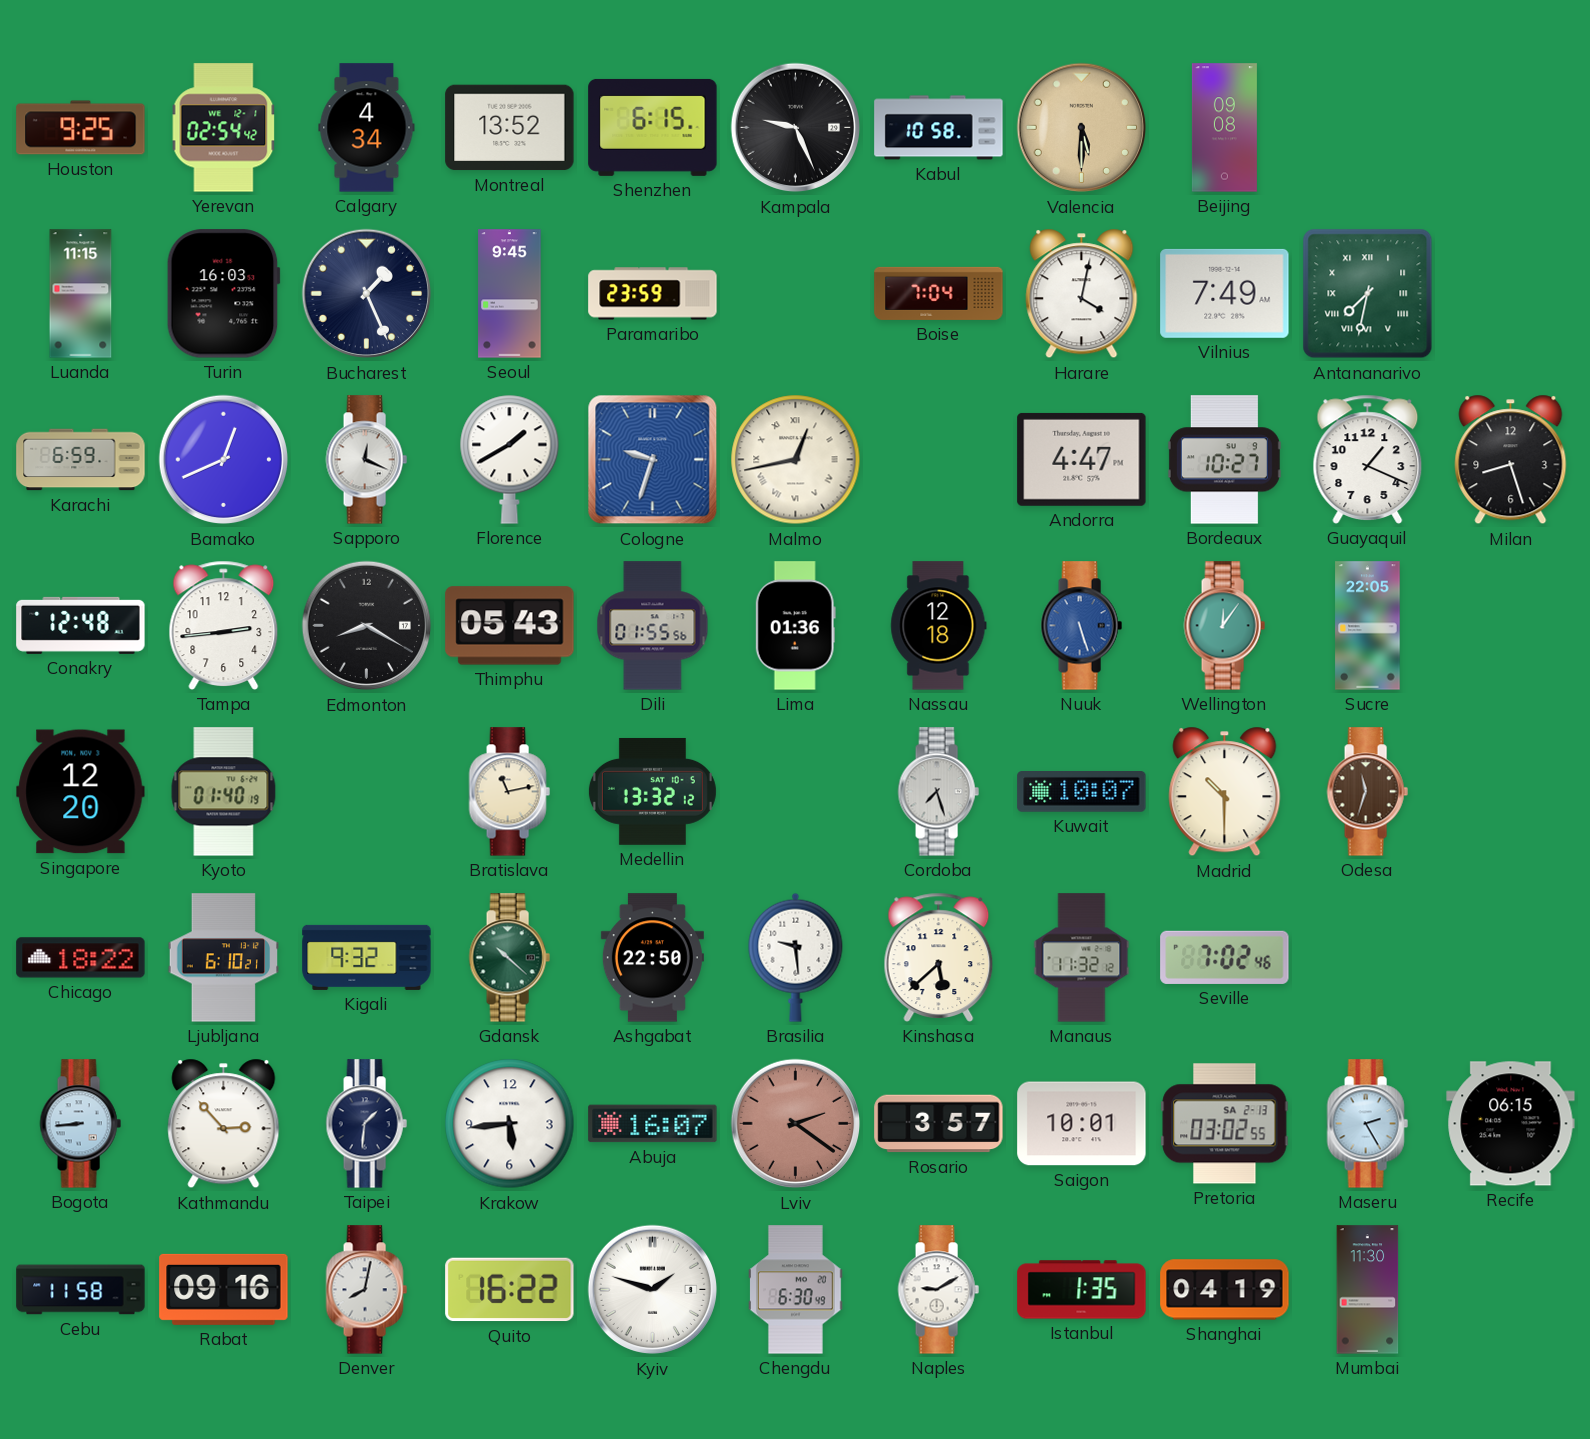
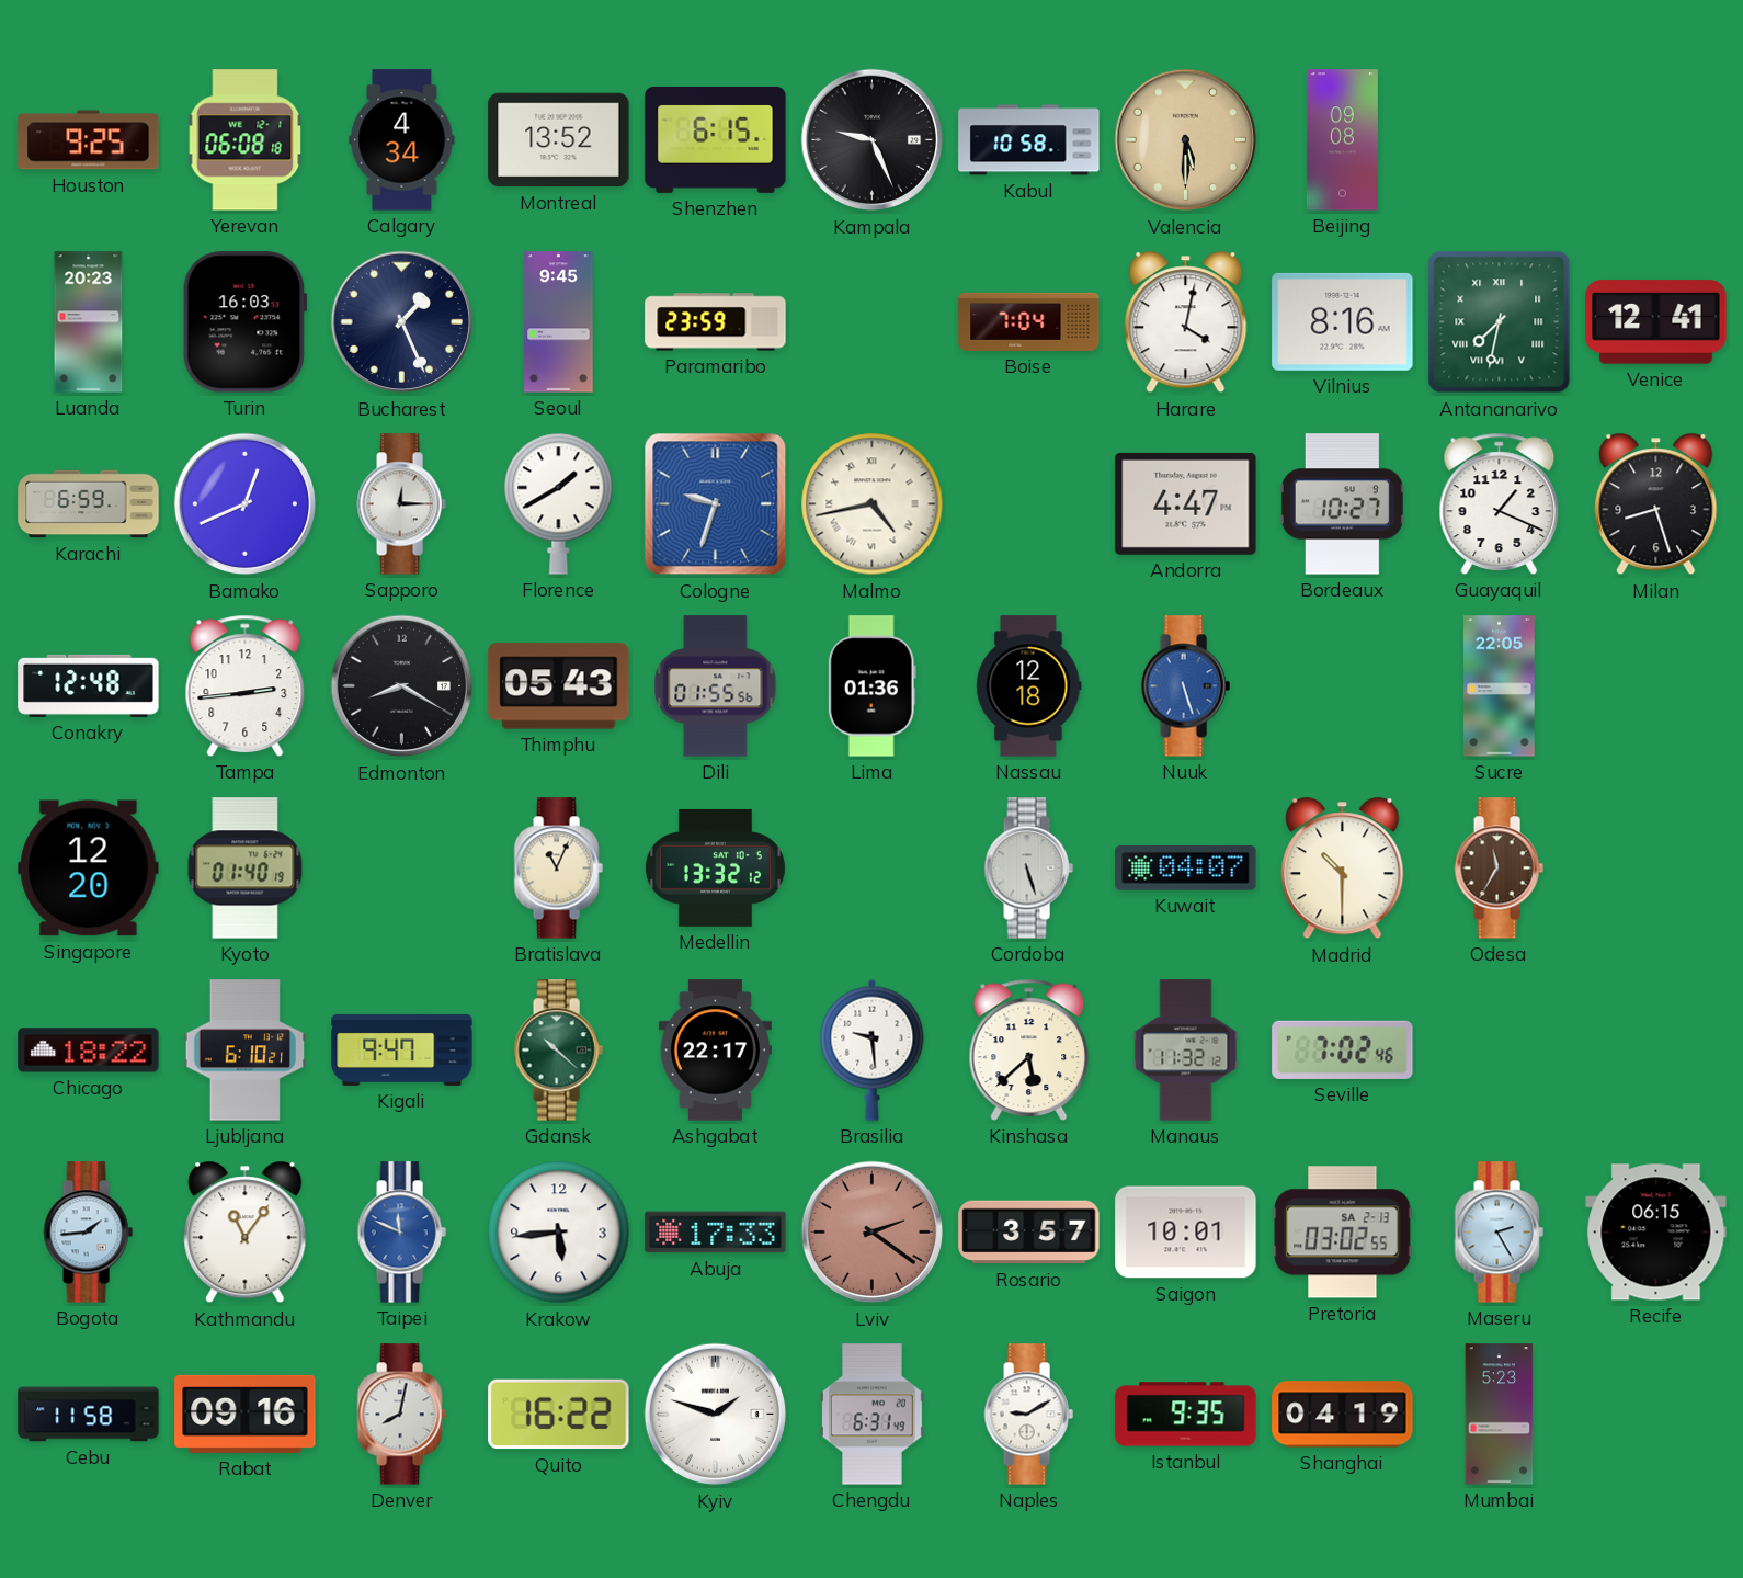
Yerevan: 02:54 -> 06:08
Luanda: 11:15 -> 20:23
Vilnius: 7:49 -> 8:16
Venice: none -> 12:41
Sapporo: 12:19 -> 12:15
Malmo: 12:43 -> 4:43
Wellington: 12:06 -> none
Bratislava: 11:13 -> 11:04
Cordoba: 7:27 -> 5:27
Kuwait: 10:07 -> 04:07
Odesa: 11:33 -> 11:35
Kigali: 9:32 -> 9:47
Ashgabat: 22:50 -> 22:17
Bogota: 8:44 -> 1:44
Kathmandu: 2:53 -> 11:06
Taipei: 1:31 -> 11:49
Taipei dial: navy -> blue
Abuja: 16:07 -> 17:33
Chengdu: 6:30 -> 6:31
Istanbul: 1:35 -> 9:35
Mumbai: 11:30 -> 5:23
